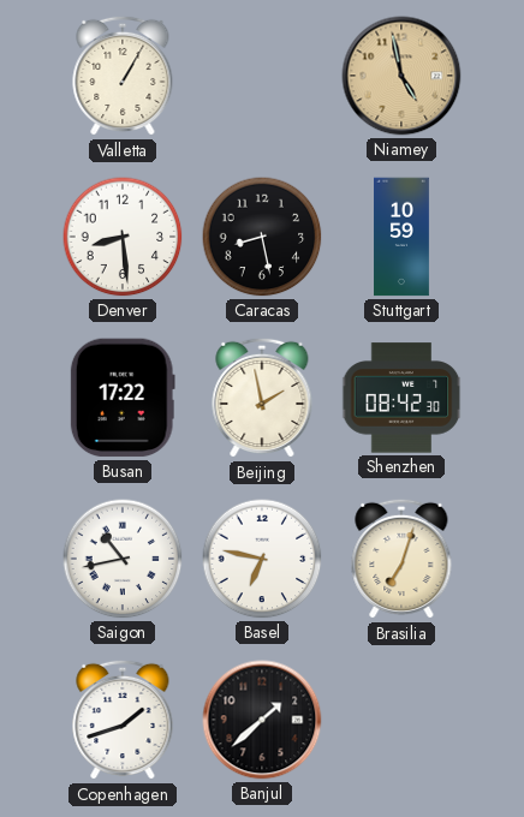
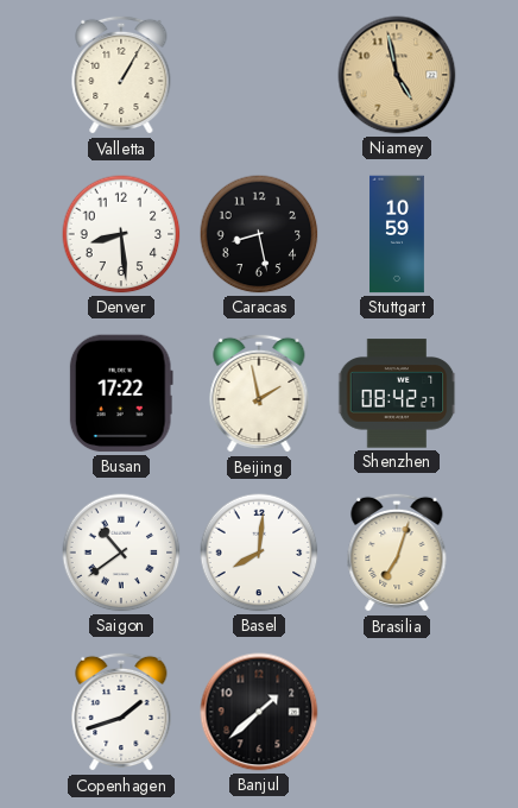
Shenzhen: 08:42:30 -> 08:42:27
Saigon: 10:43 -> 10:39
Basel: 6:47 -> 8:01
